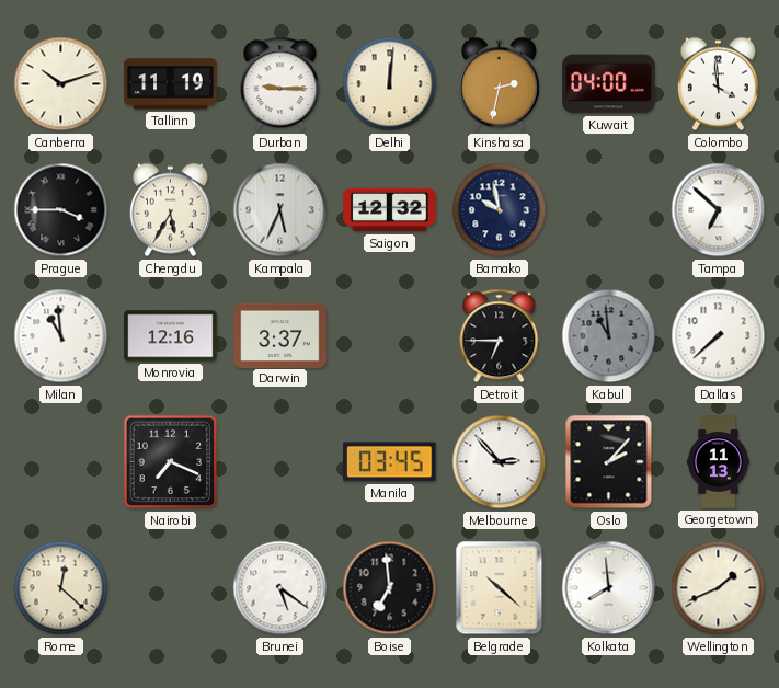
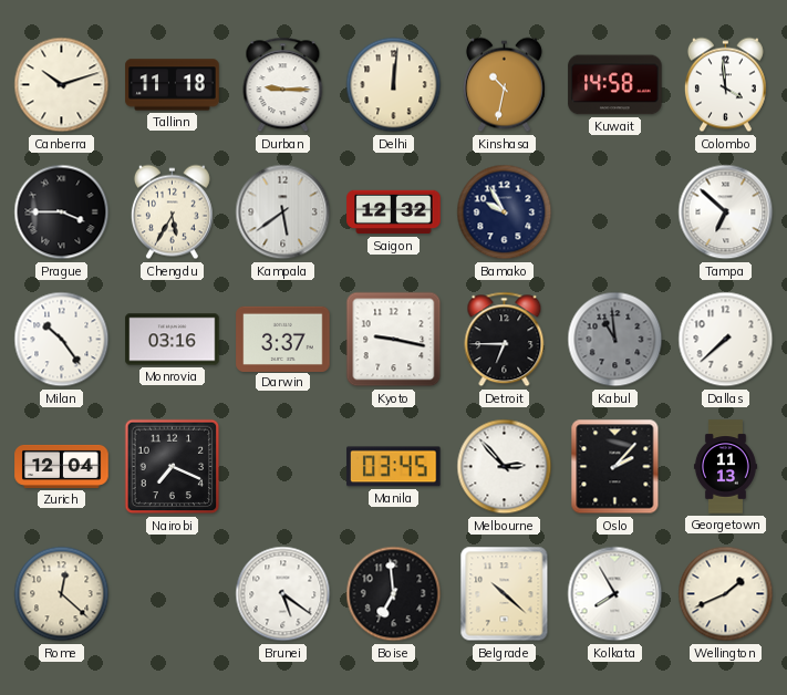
Tallinn: 11:19 -> 11:18
Kinshasa: 2:32 -> 10:32
Kuwait: 04:00 -> 14:58
Kampala: 5:34 -> 5:39
Bamako: 9:58 -> 9:55
Milan: 10:59 -> 10:24
Monrovia: 12:16 -> 03:16
Kyoto: none -> 9:17
Zurich: none -> 12:04
Kolkata: 7:59 -> 7:55
